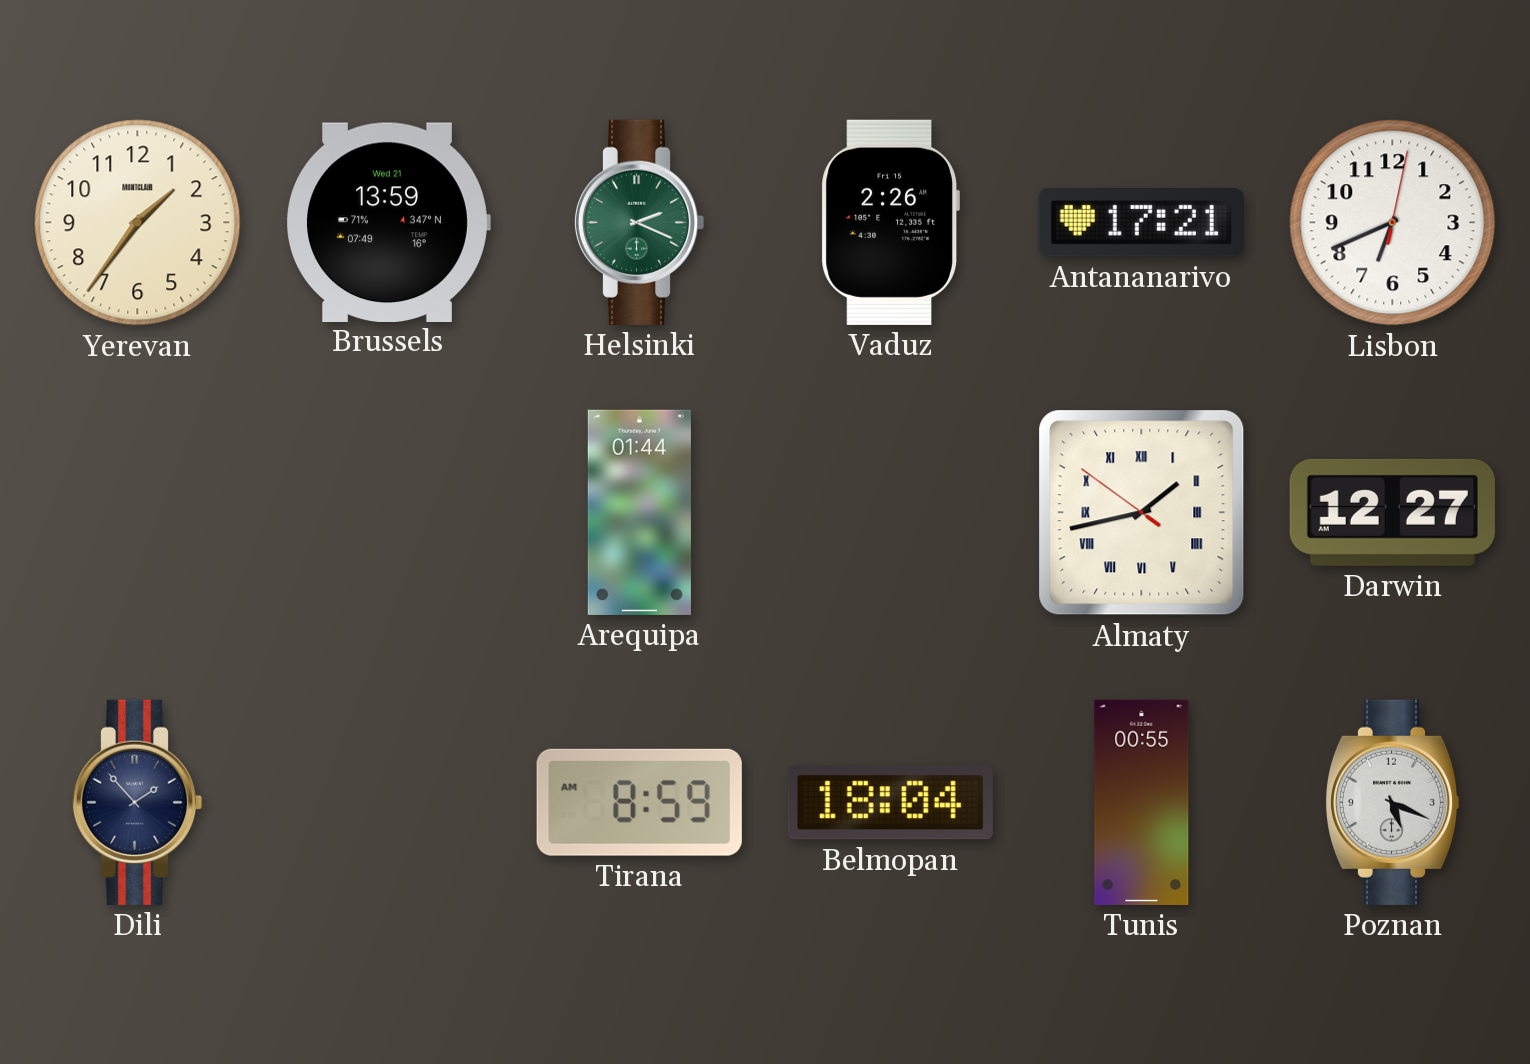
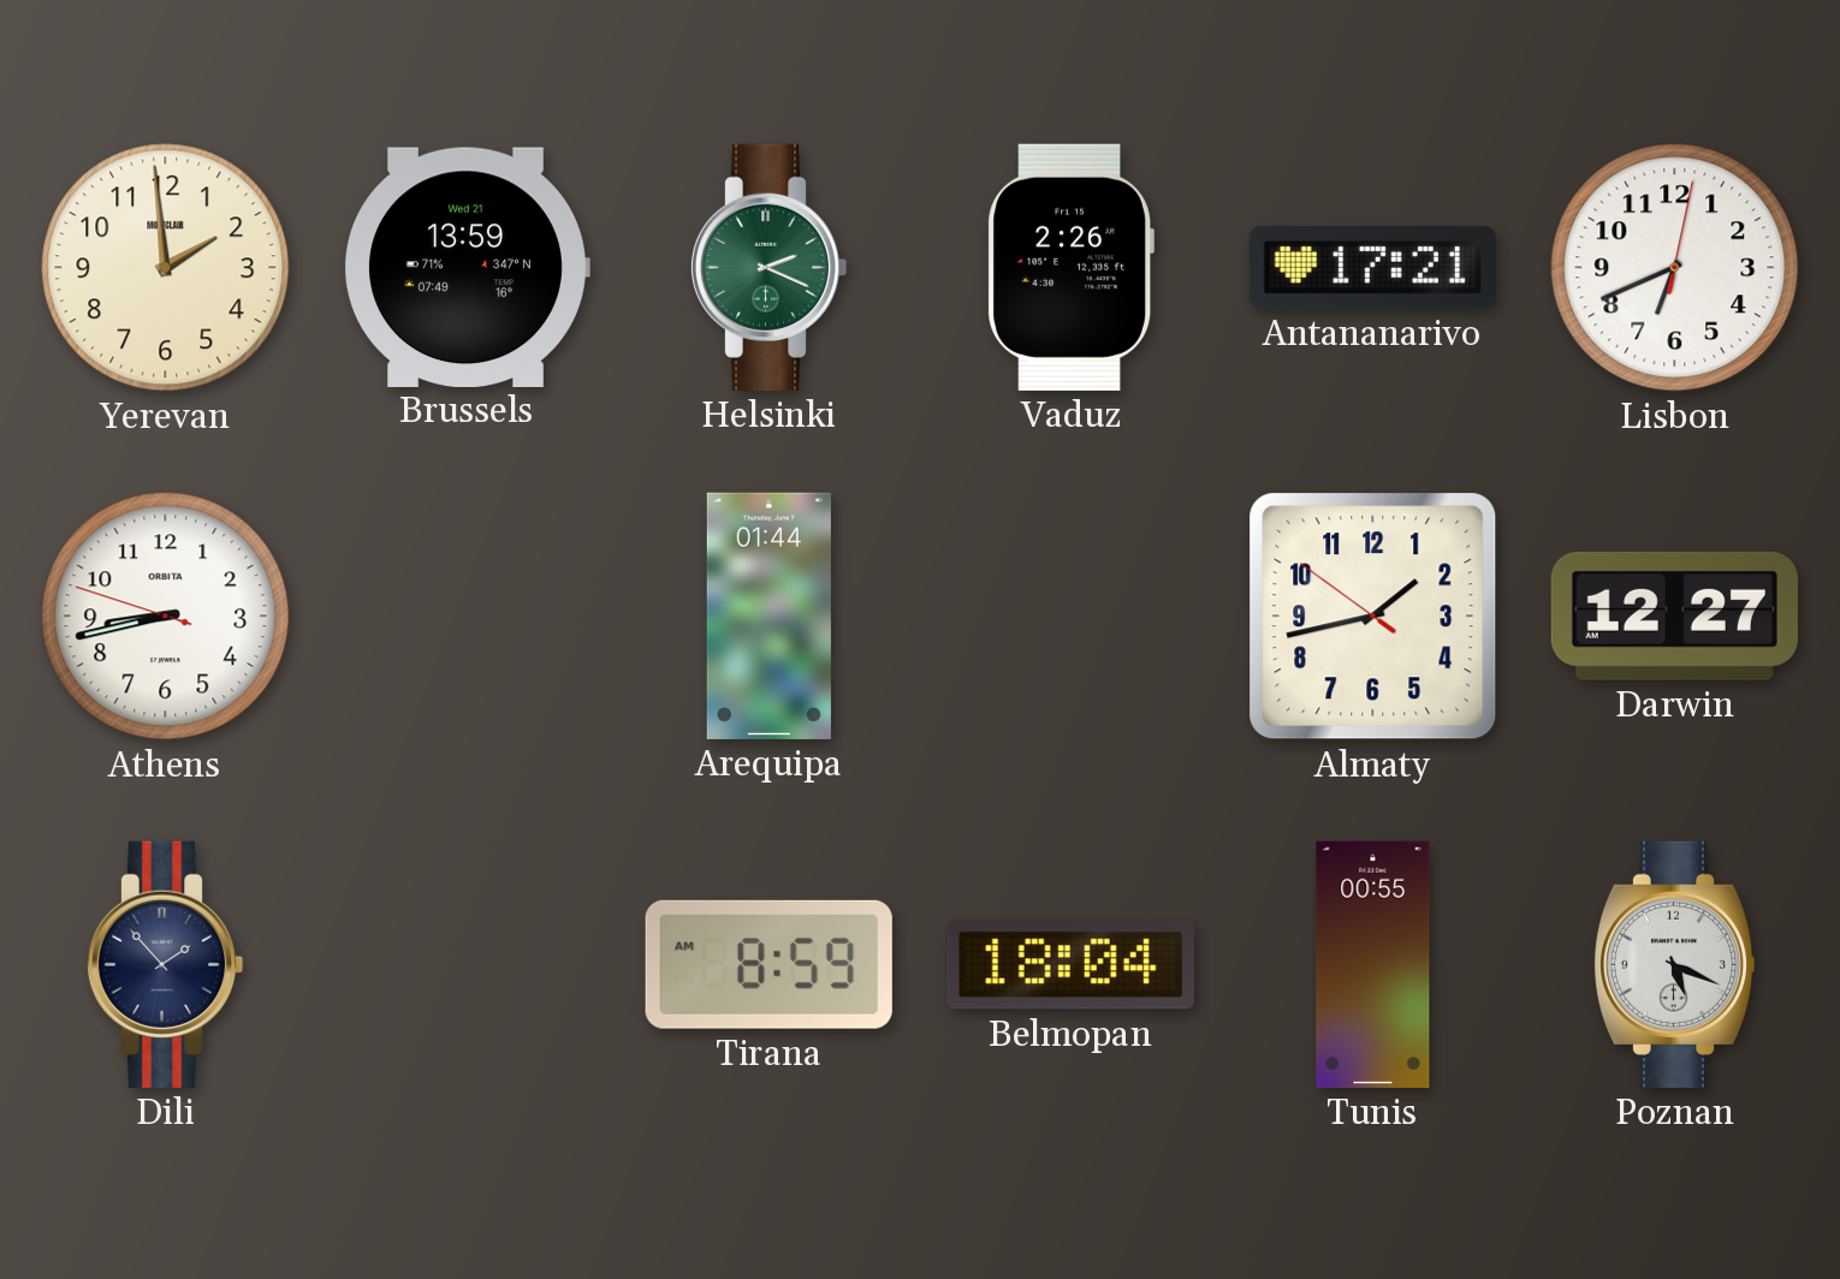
Yerevan: 1:36 -> 1:59
Athens: none -> 8:42
Almaty numerals: Roman -> Arabic
